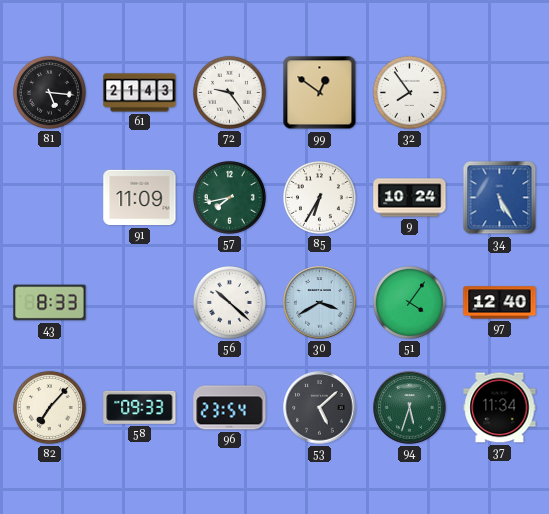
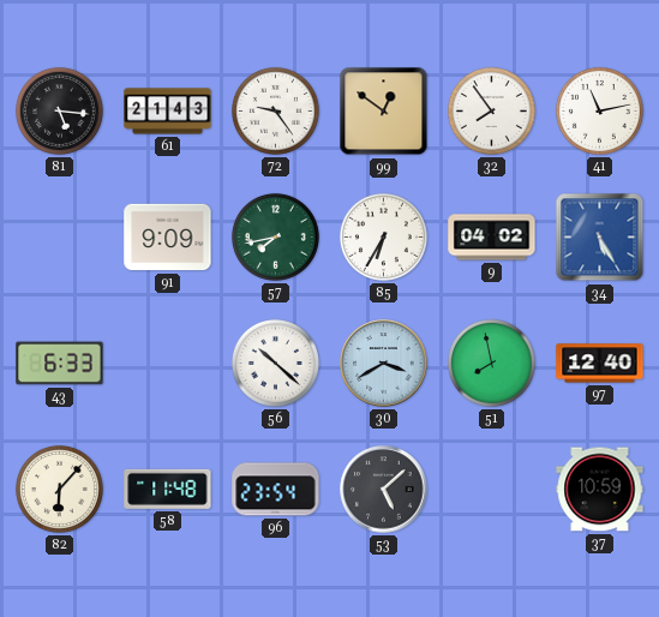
41: none -> 11:13
91: 11:09 -> 9:09
9: 10:24 -> 04:02
43: 8:33 -> 6:33
51: 4:06 -> 7:58
82: 7:07 -> 6:07
58: 09:33 -> 11:48
94: 5:33 -> none
37: 11:34 -> 10:59
